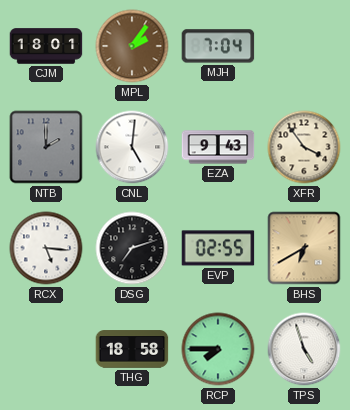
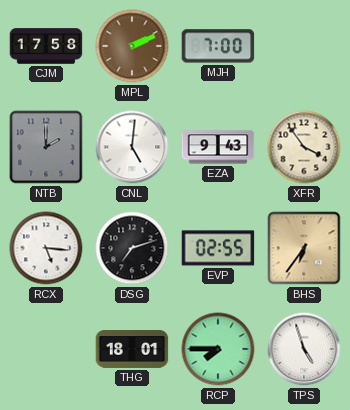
CJM: 18:01 -> 17:58
MPL: 2:06 -> 2:11
MJH: 7:04 -> 7:00
BHS: 6:40 -> 6:36
THG: 18:58 -> 18:01
